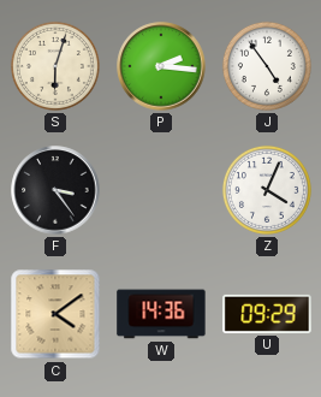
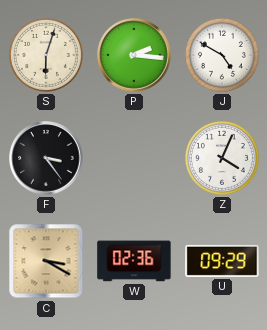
J: 4:54 -> 4:50
C: 4:09 -> 3:20
W: 14:36 -> 02:36
